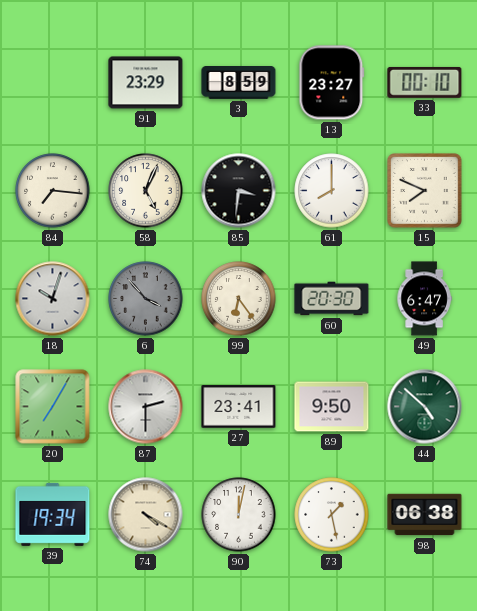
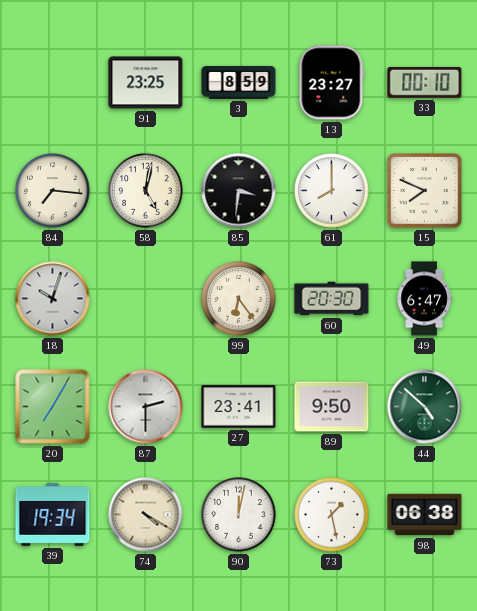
91: 23:29 -> 23:25
58: 5:04 -> 5:02
6: 3:53 -> none
